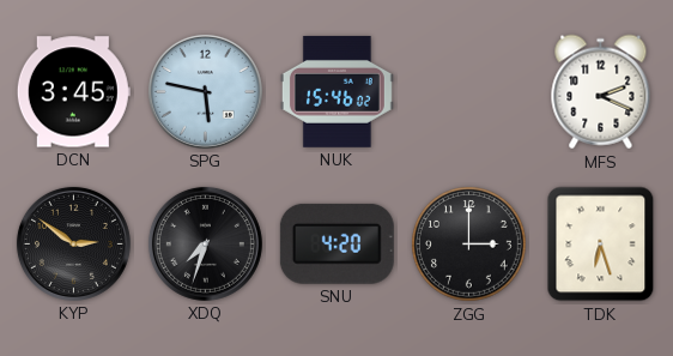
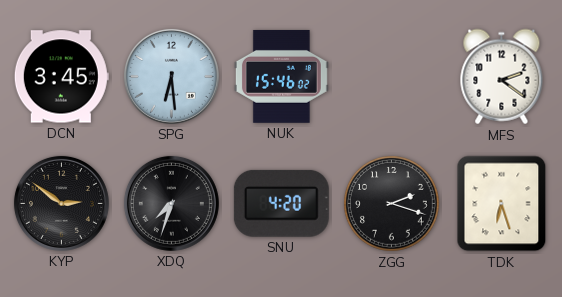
SPG: 5:47 -> 6:29
MFS: 2:19 -> 2:21
ZGG: 3:00 -> 2:18
